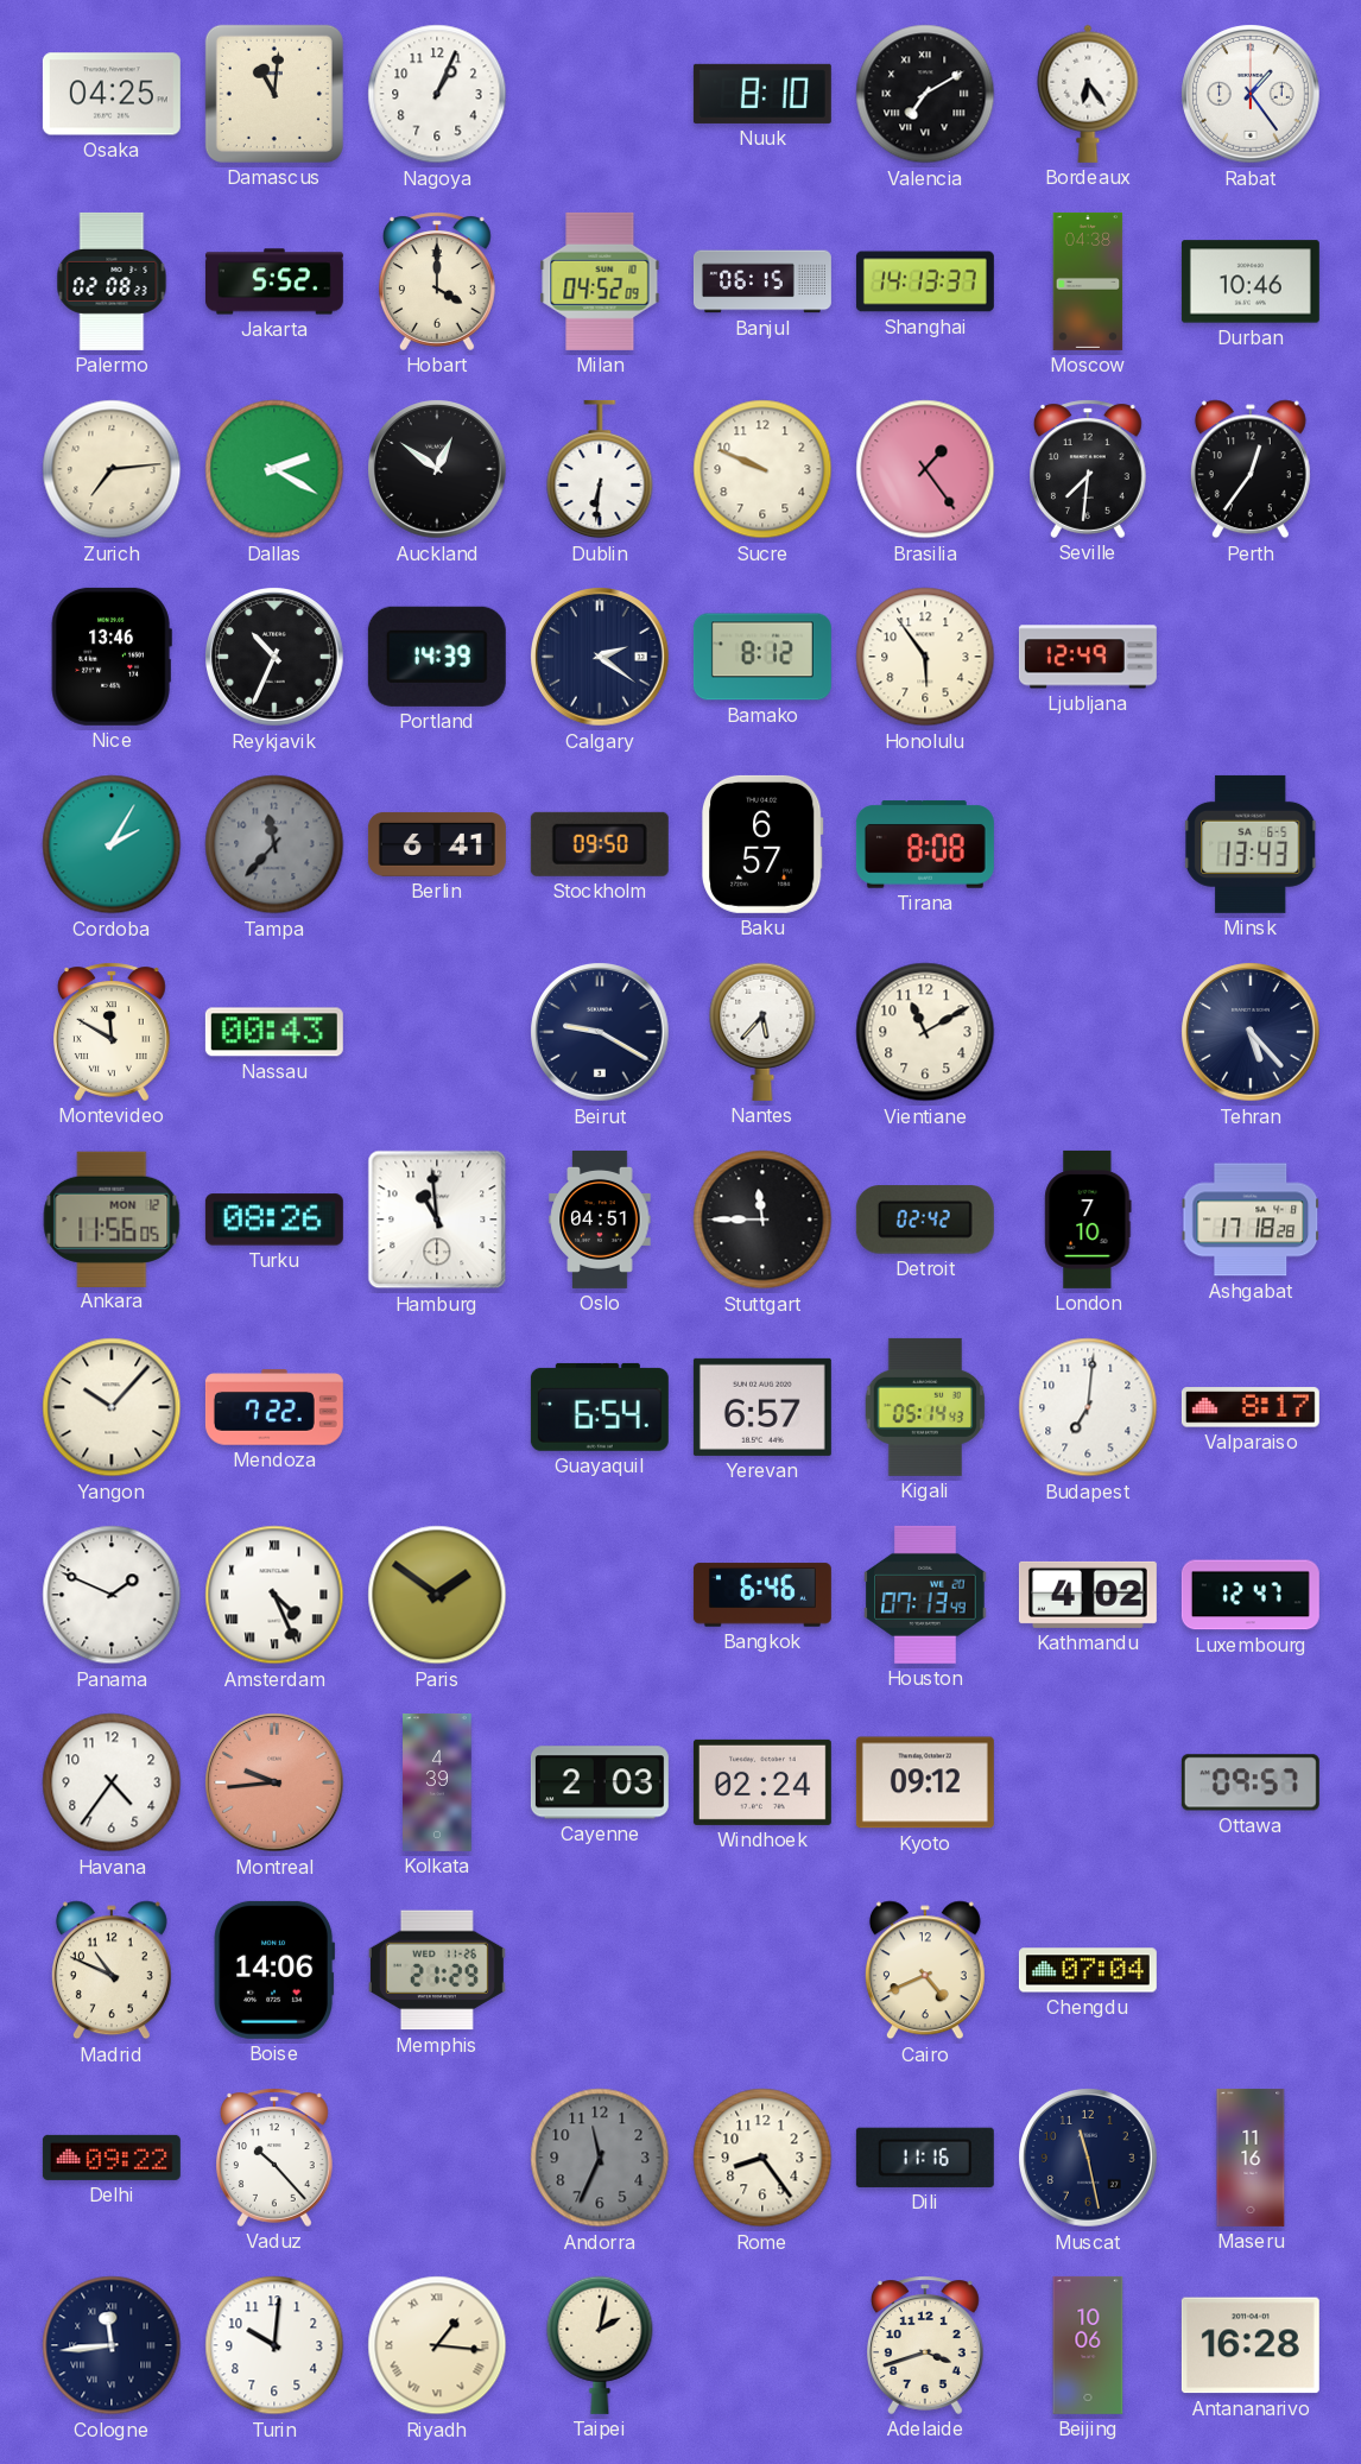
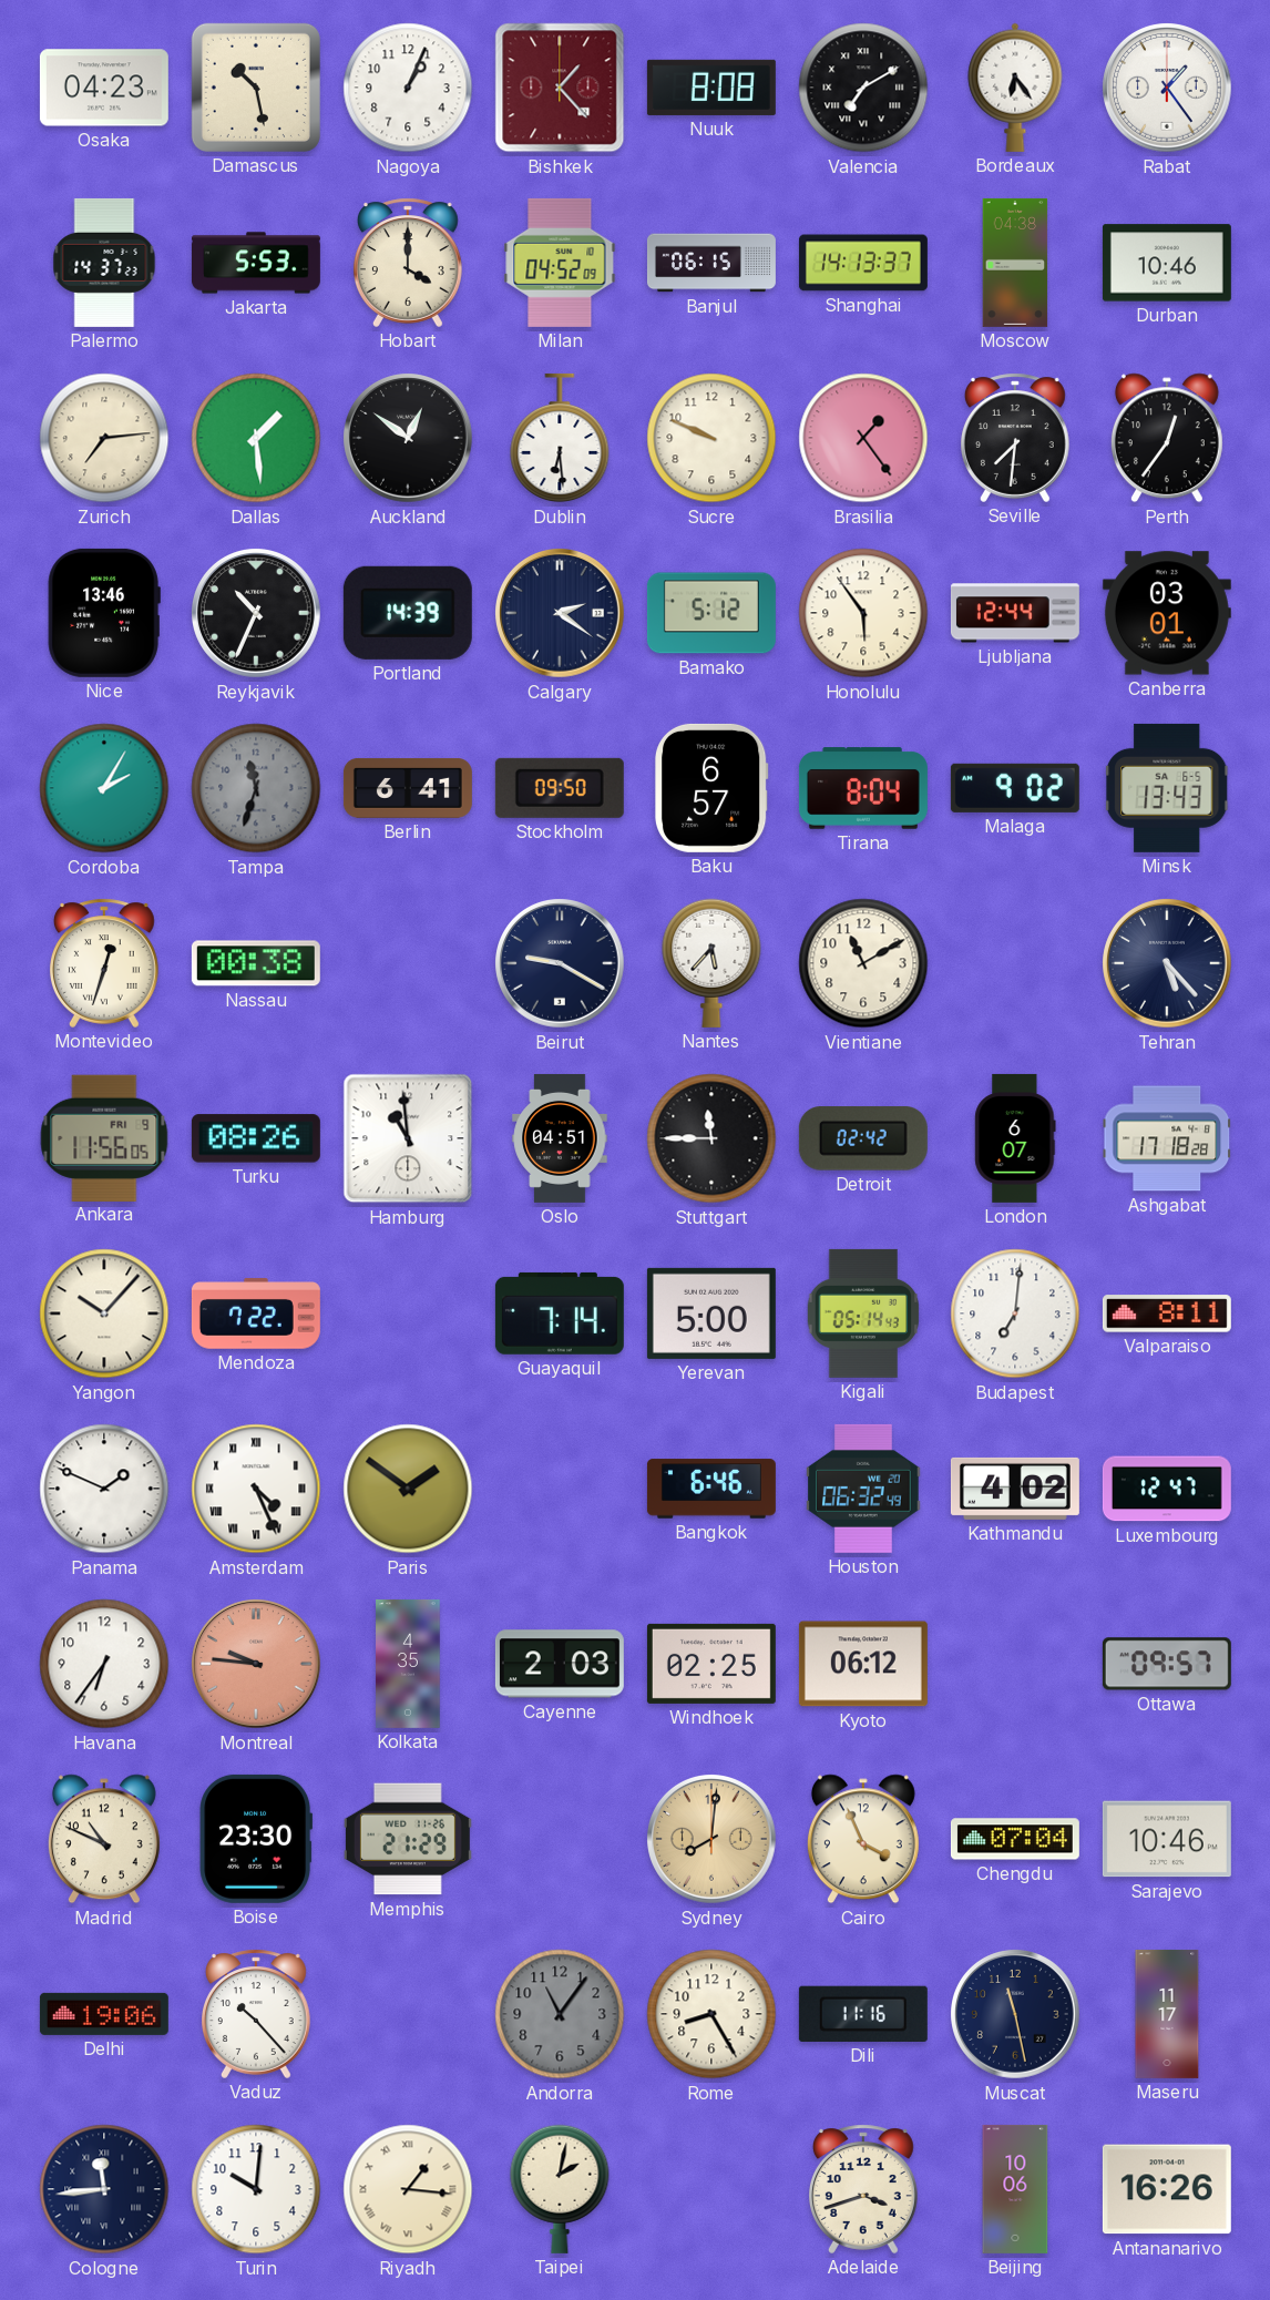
Osaka: 04:25 -> 04:23
Damascus: 11:01 -> 10:28
Bishkek: none -> 1:23
Nuuk: 8:10 -> 8:08
Palermo: 02:08 -> 14:37
Jakarta: 5:52 -> 5:53
Dallas: 2:20 -> 1:29
Dublin: 6:31 -> 6:29
Bamako: 8:12 -> 5:12
Ljubljana: 12:49 -> 12:44
Canberra: none -> 03:01
Tampa: 11:37 -> 11:33
Tirana: 8:08 -> 8:04
Malaga: none -> 9:02
Montevideo: 11:50 -> 12:33
Nassau: 00:43 -> 00:38
Ankara date: MON 12 -> FRI 9
London: 7:10 -> 6:07
Guayaquil: 6:54 -> 7:14
Yerevan: 6:57 -> 5:00
Valparaiso: 8:17 -> 8:11
Houston: 07:13 -> 06:32
Havana: 4:36 -> 6:36
Montreal: 9:44 -> 9:46
Kolkata: 4:39 -> 4:35
Windhoek: 02:24 -> 02:25
Kyoto: 09:12 -> 06:12
Boise: 14:06 -> 23:30
Sydney: none -> 8:01
Cairo: 4:41 -> 3:56
Sarajevo: none -> 10:46
Delhi: 09:22 -> 19:06
Andorra: 11:34 -> 11:06
Rome: 8:24 -> 8:25
Maseru: 11:16 -> 11:17
Antananarivo: 16:28 -> 16:26
